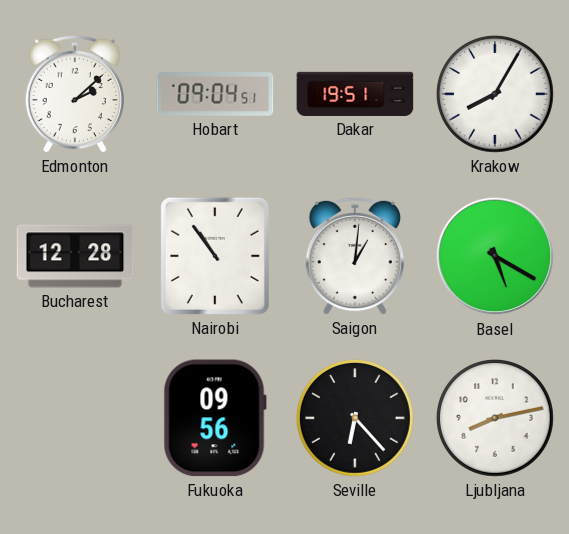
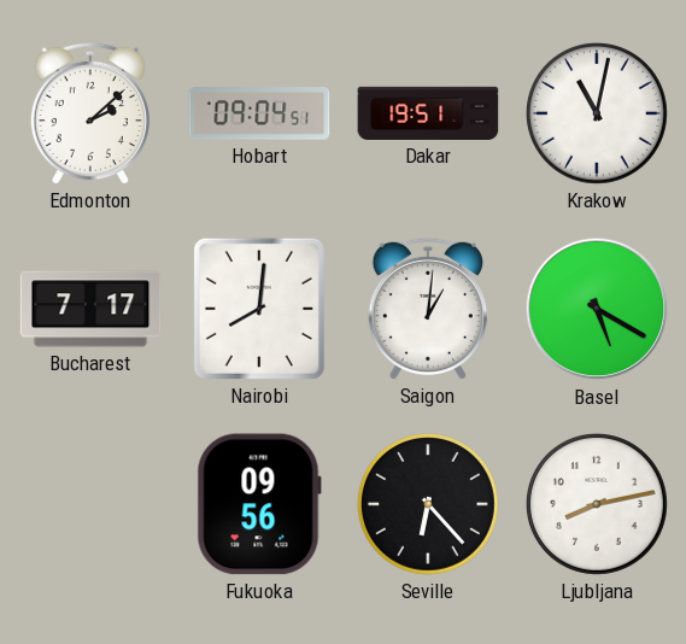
Krakow: 8:05 -> 11:02
Bucharest: 12:28 -> 7:17
Nairobi: 10:54 -> 8:01
